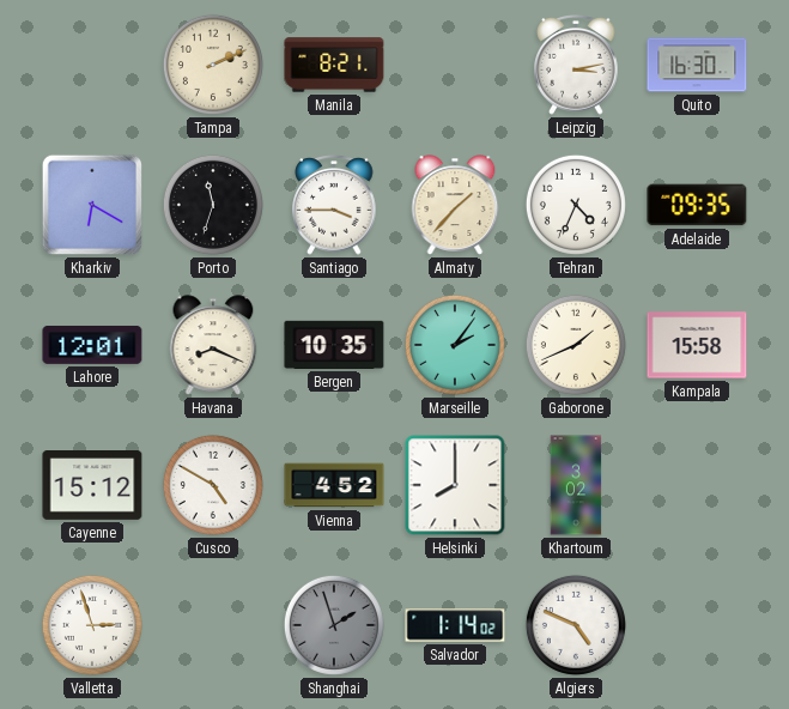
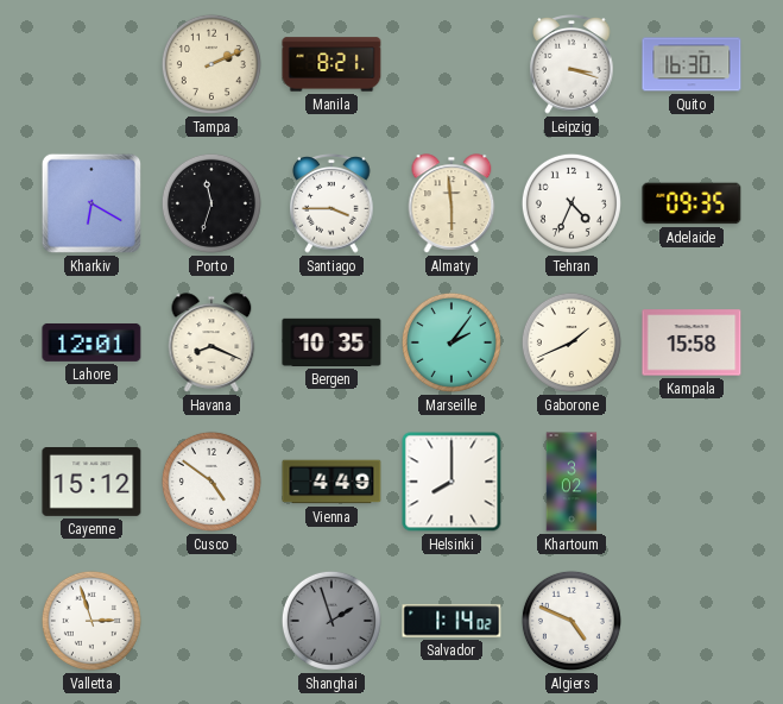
Leipzig: 3:13 -> 3:18
Almaty: 1:37 -> 5:59
Cusco: 4:50 -> 4:51
Vienna: 4:52 -> 4:49
